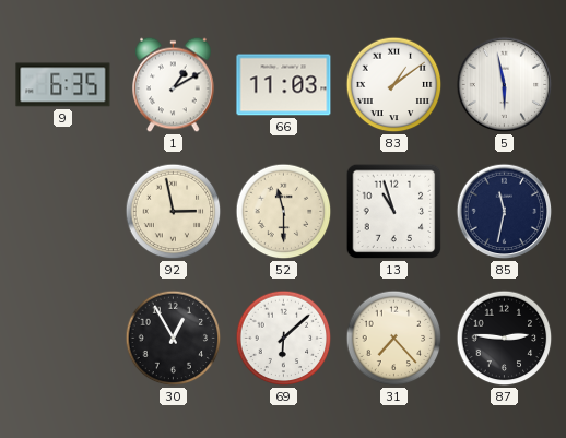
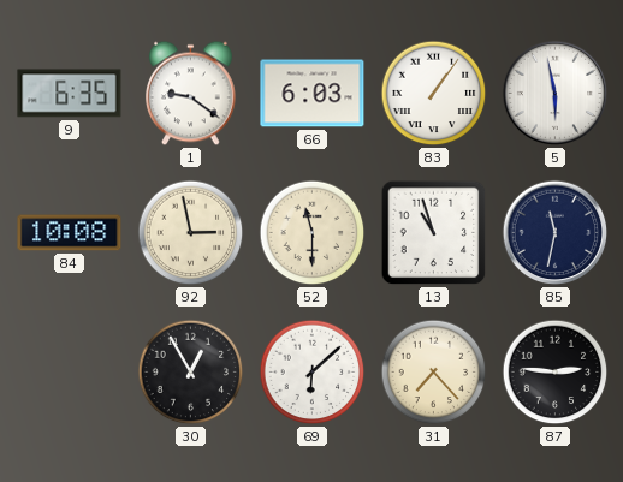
1: 1:10 -> 9:21
66: 11:03 -> 6:03
83: 1:09 -> 1:06
84: none -> 10:08
